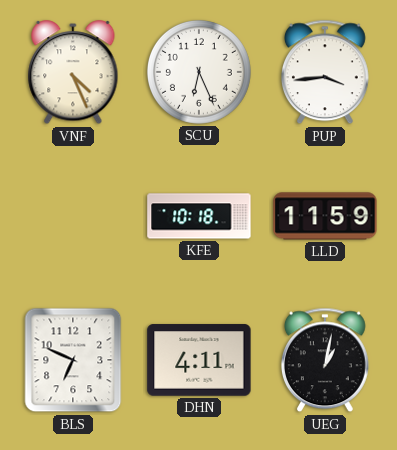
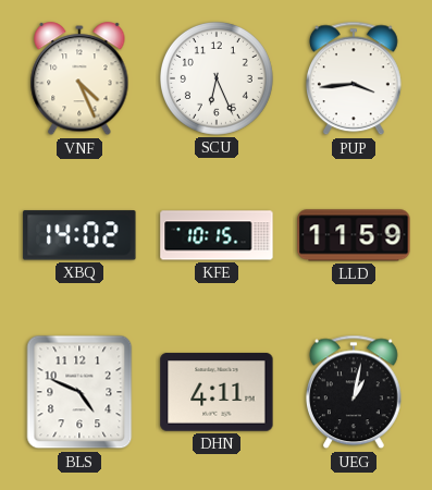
XBQ: none -> 14:02
KFE: 10:18 -> 10:15
BLS: 6:49 -> 4:49
